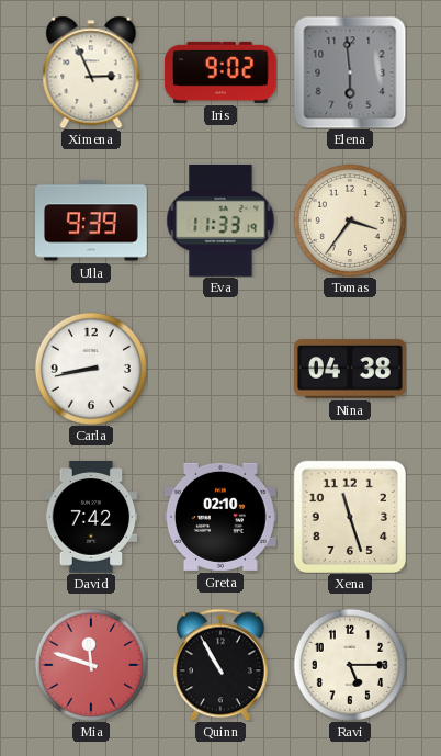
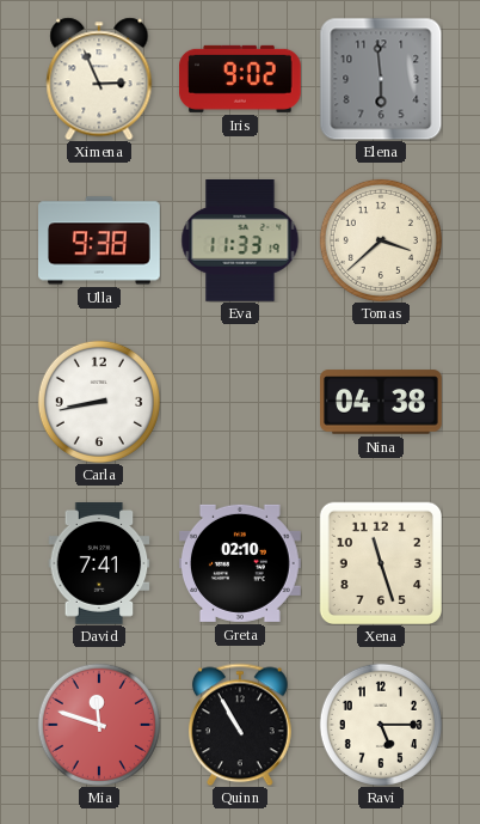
Ulla: 9:39 -> 9:38
Tomas: 3:36 -> 3:38
David: 7:42 -> 7:41
